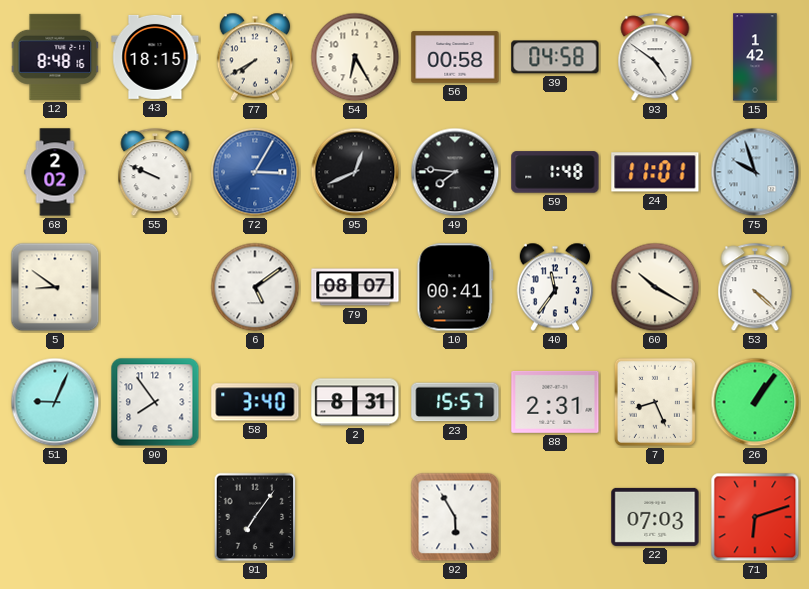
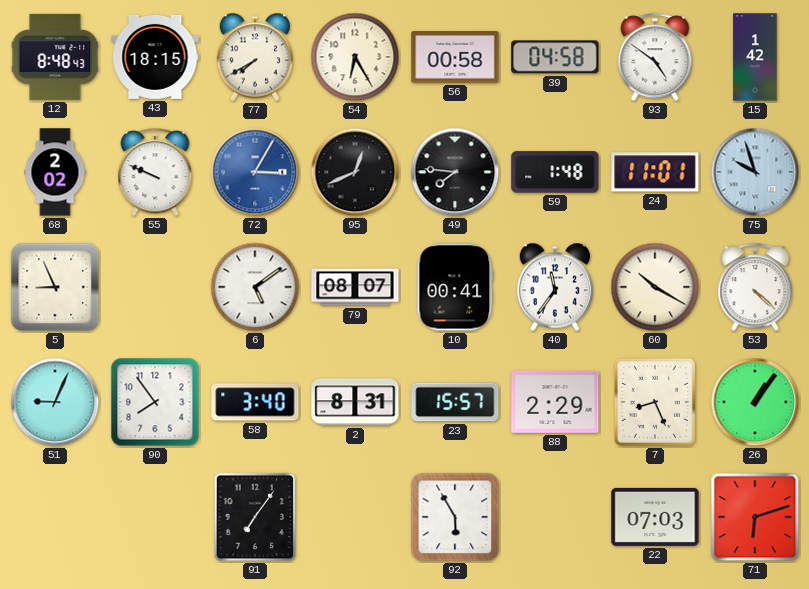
12: 8:48:16 -> 8:48:43
5: 8:51 -> 8:56
88: 2:31 -> 2:29
